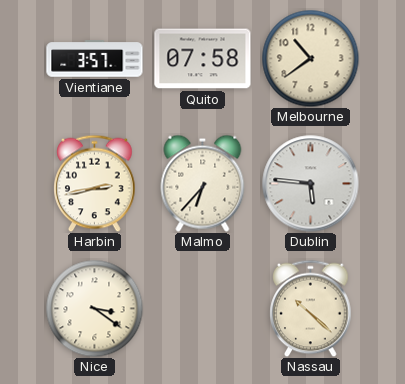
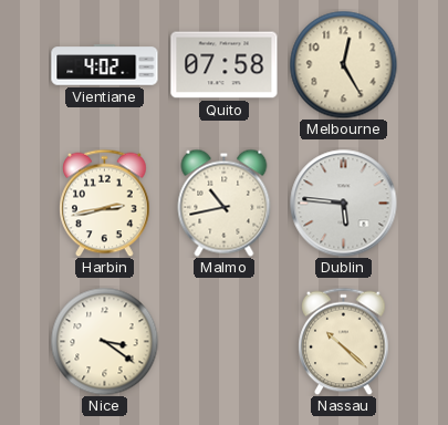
Vientiane: 3:57 -> 4:02
Melbourne: 10:39 -> 12:25
Malmo: 6:37 -> 10:43
